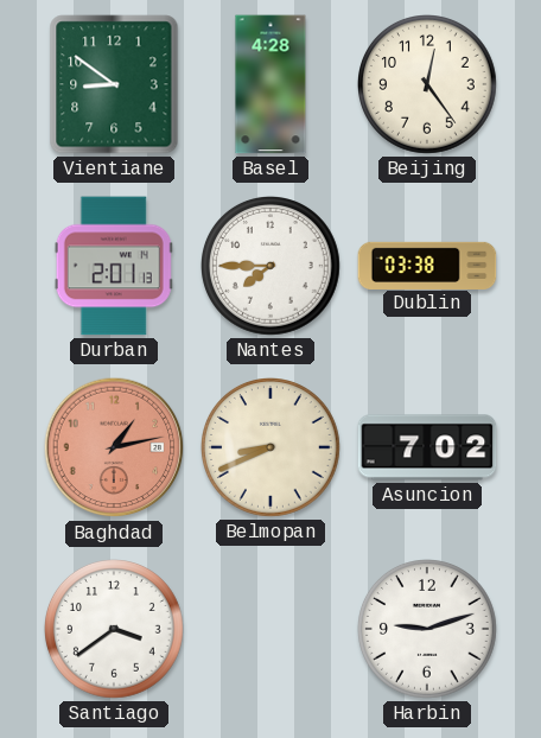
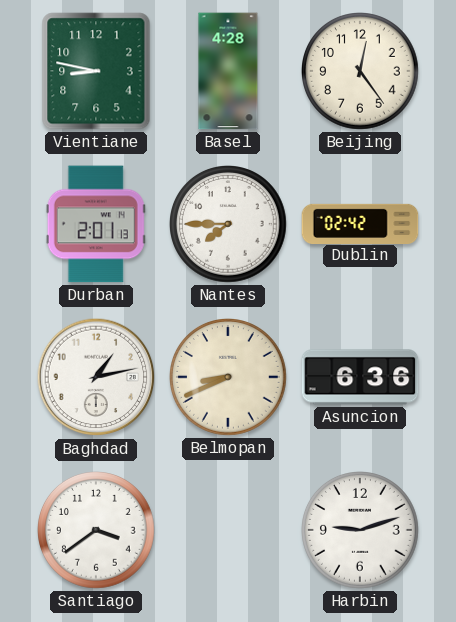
Vientiane: 8:51 -> 8:47
Dublin: 03:38 -> 02:42
Baghdad dial: salmon -> white
Asuncion: 7:02 -> 6:36
